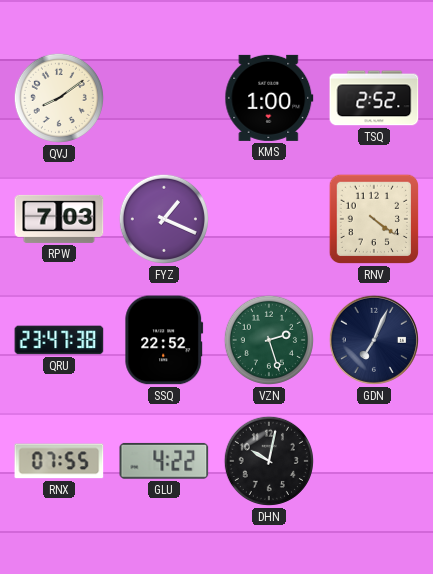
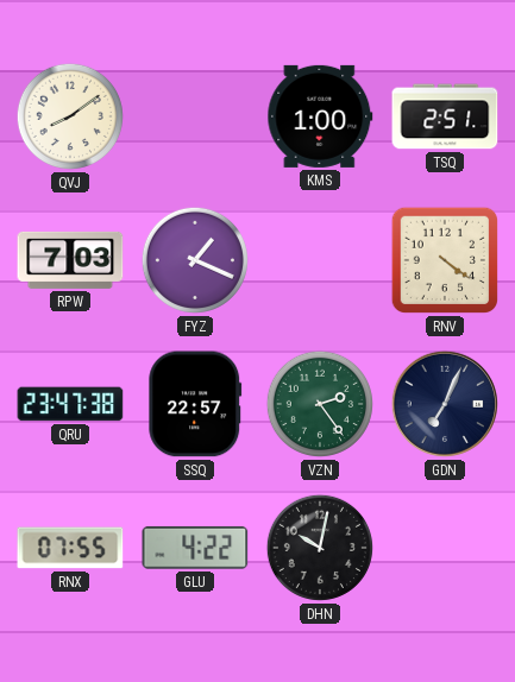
TSQ: 2:52 -> 2:51
SSQ: 22:52 -> 22:57
VZN: 2:27 -> 2:24
